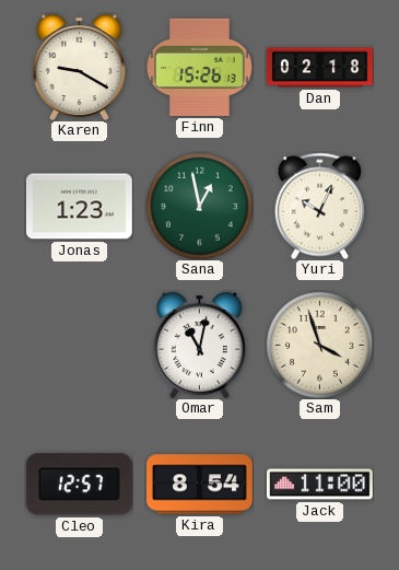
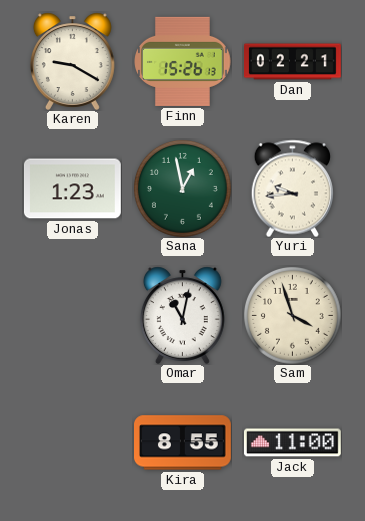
Dan: 02:18 -> 02:21
Yuri: 10:04 -> 9:44
Cleo: 12:57 -> none
Kira: 8:54 -> 8:55
